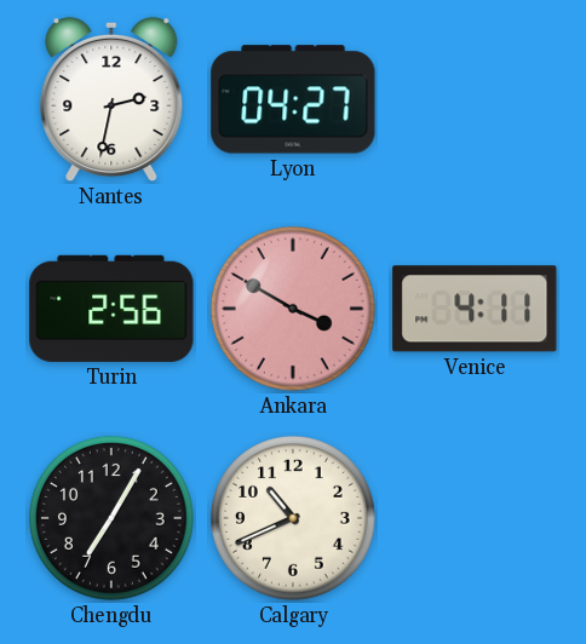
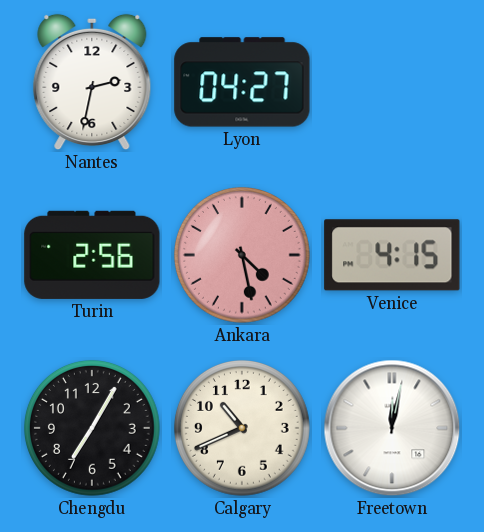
Ankara: 3:50 -> 4:28
Venice: 4:11 -> 4:15
Freetown: none -> 12:02
